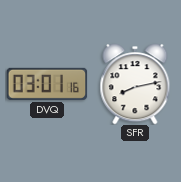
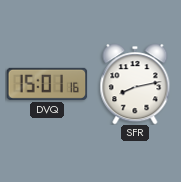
DVQ: 03:01 -> 15:01
